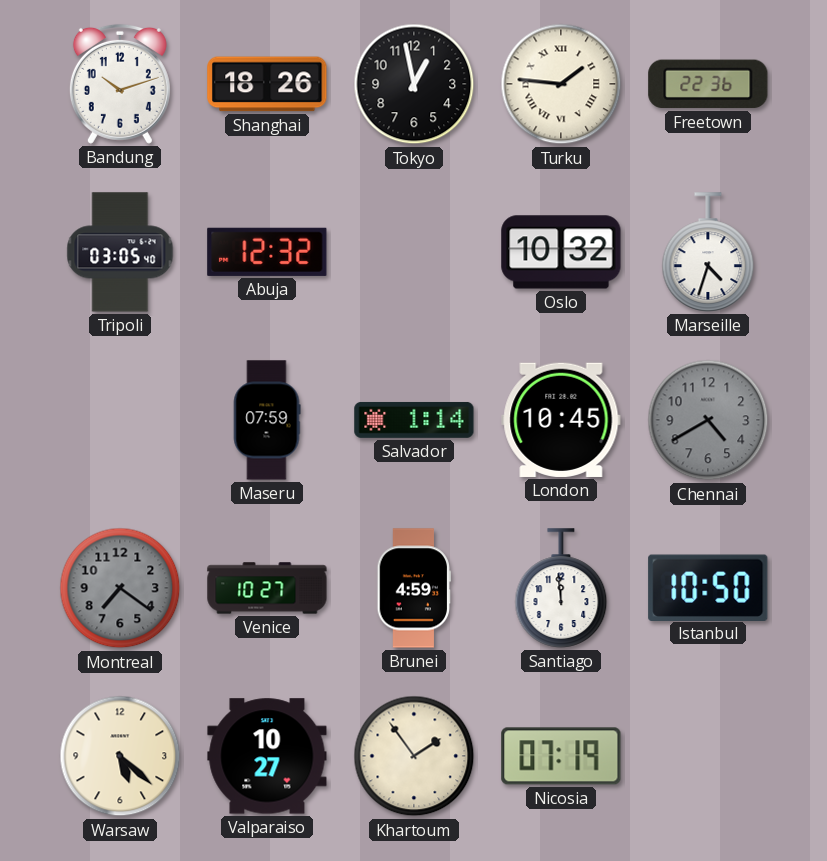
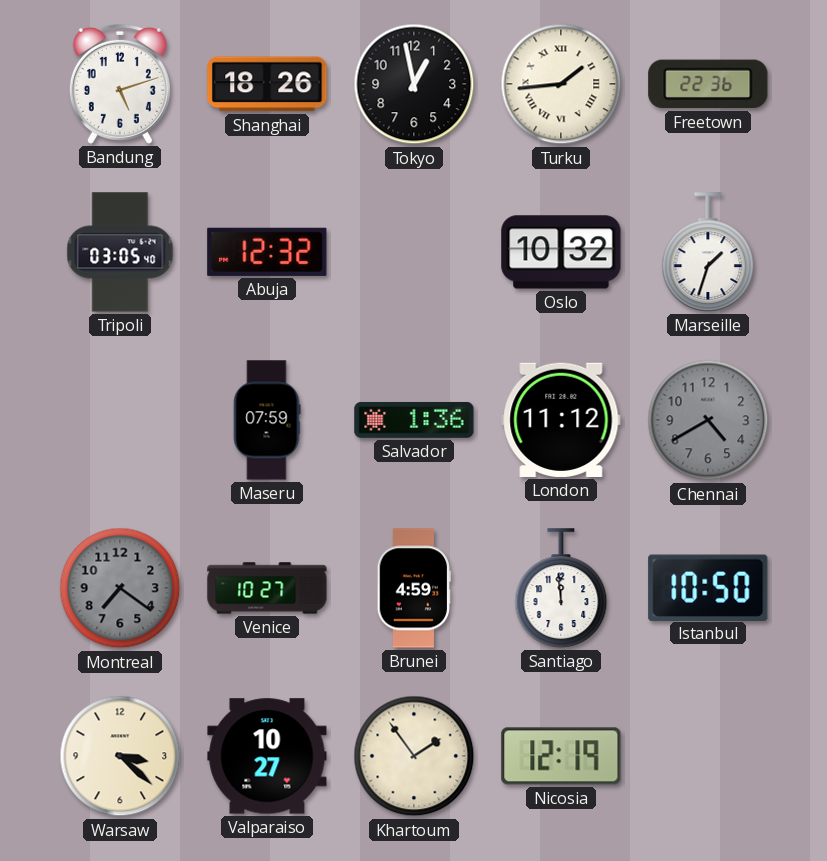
Bandung: 10:12 -> 5:12
Turku: 1:46 -> 1:44
Marseille: 4:33 -> 1:33
Salvador: 1:14 -> 1:36
London: 10:45 -> 11:12
Warsaw: 5:22 -> 3:22
Nicosia: 07:19 -> 12:19
